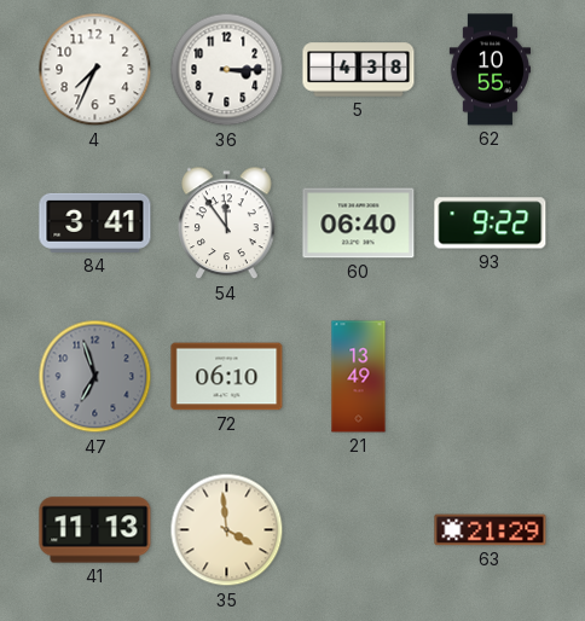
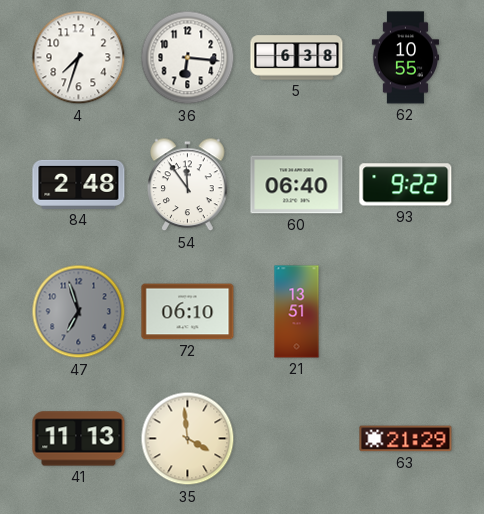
4: 7:34 -> 7:33
36: 3:15 -> 6:16
5: 4:38 -> 6:38
84: 3:41 -> 2:48
21: 13:49 -> 13:51
